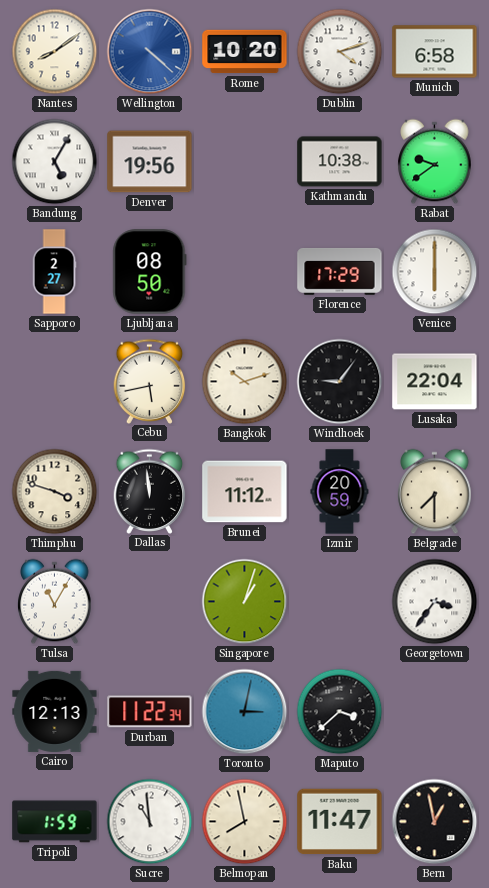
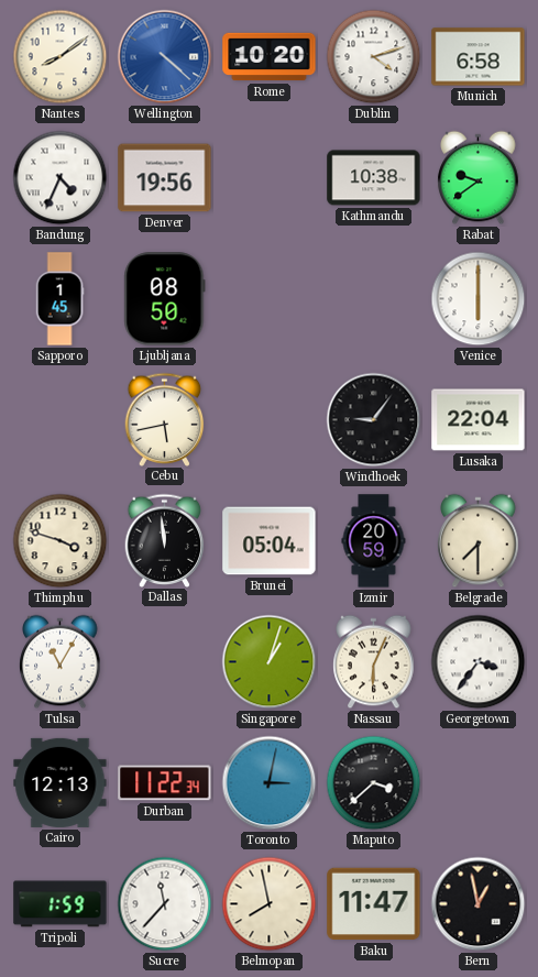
Bandung: 5:05 -> 4:34
Sapporo: 2:27 -> 1:45
Florence: 17:29 -> none
Bangkok: 10:12 -> none
Brunei: 11:12 -> 05:04
Nassau: none -> 6:04
Sucre: 10:59 -> 11:37
